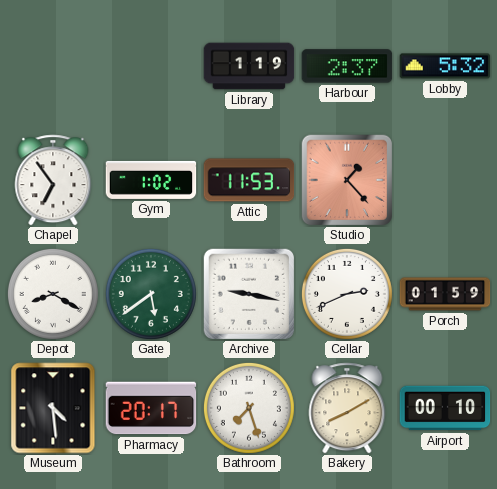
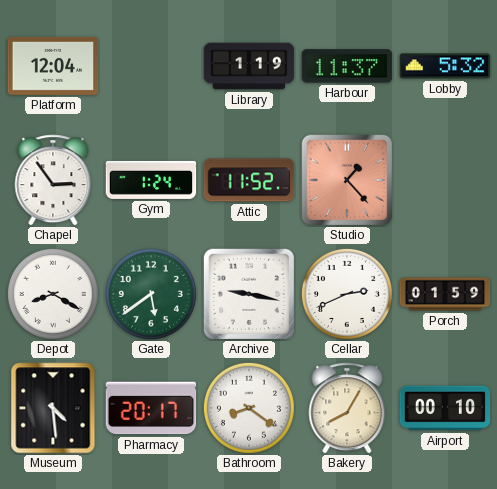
Platform: none -> 12:04
Harbour: 2:37 -> 11:37
Chapel: 6:54 -> 2:54
Gym: 1:02 -> 1:24
Attic: 11:53 -> 11:52
Bathroom: 7:27 -> 8:21
Bakery: 8:10 -> 8:05
